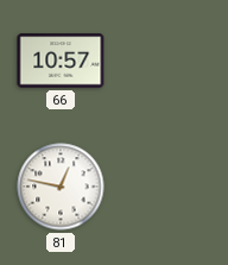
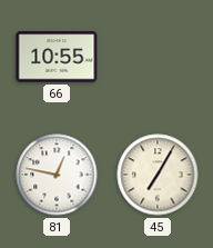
66: 10:57 -> 10:55
45: none -> 7:05
